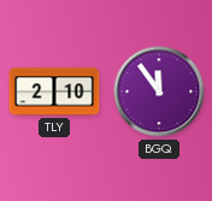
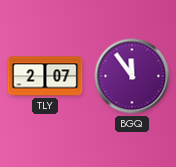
TLY: 2:10 -> 2:07
